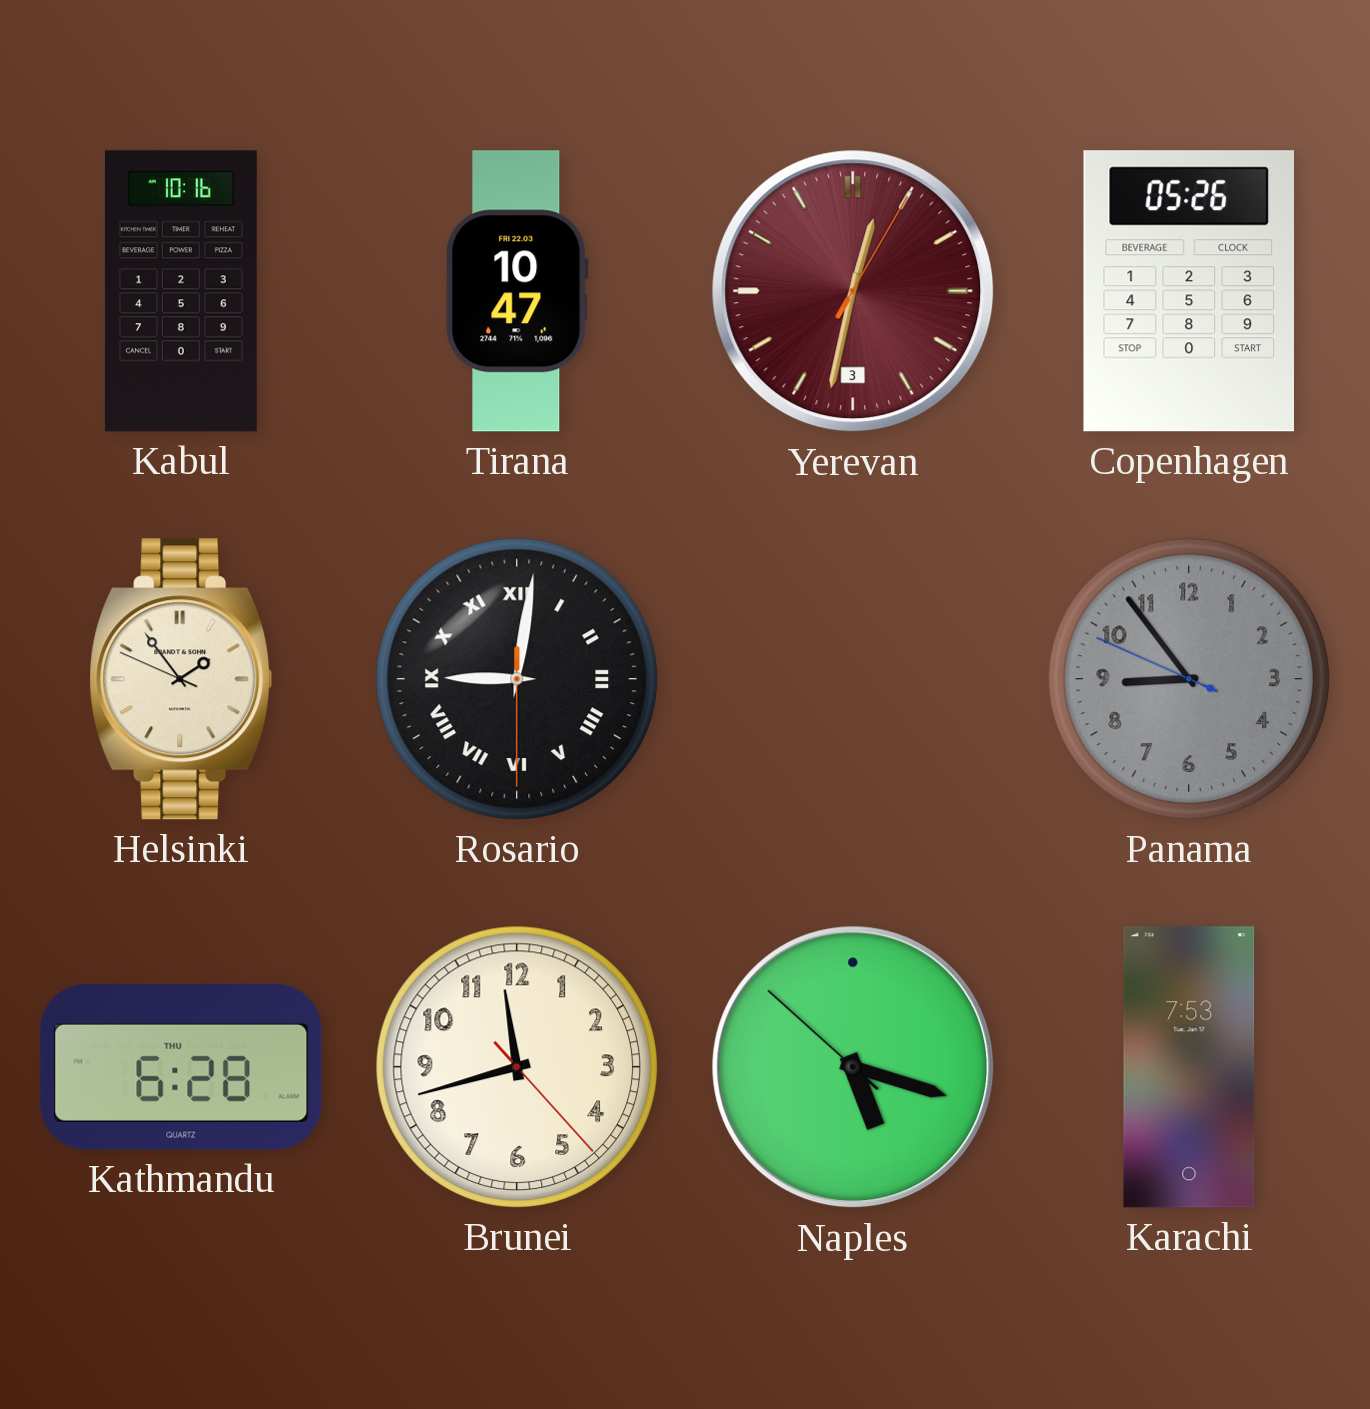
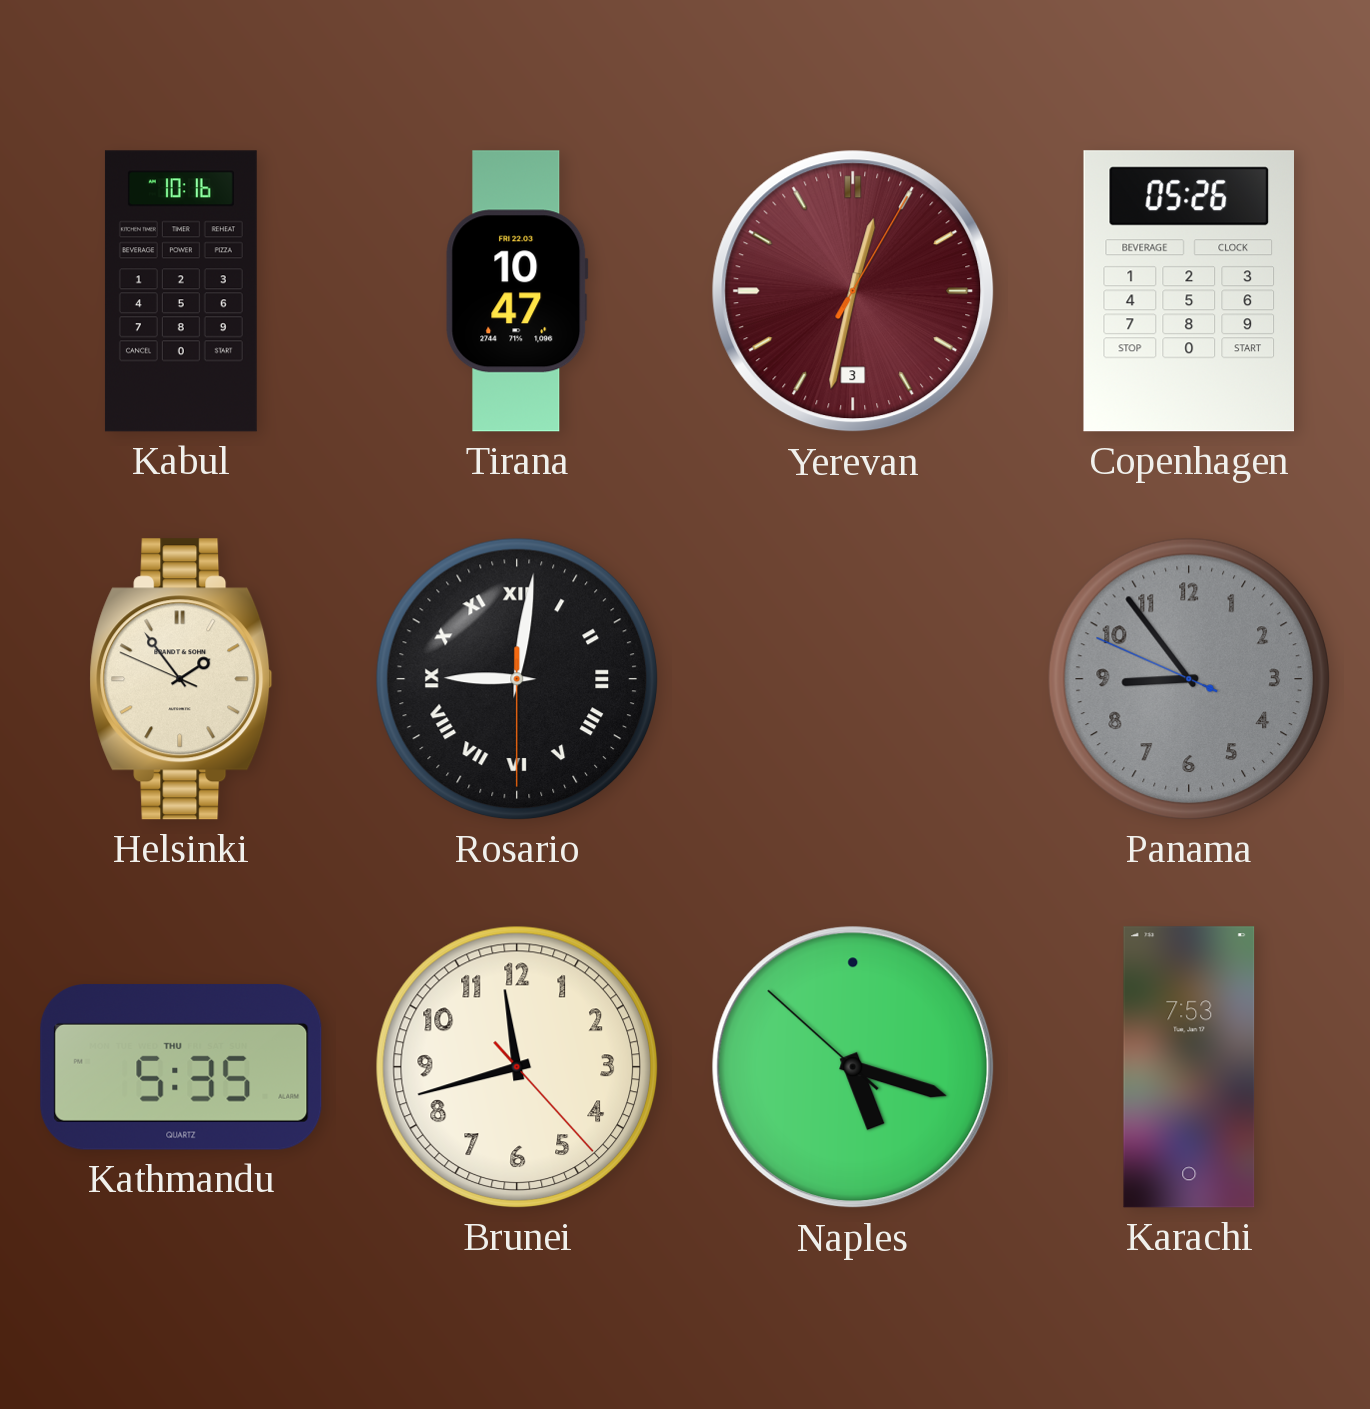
Kathmandu: 6:28 -> 5:35
